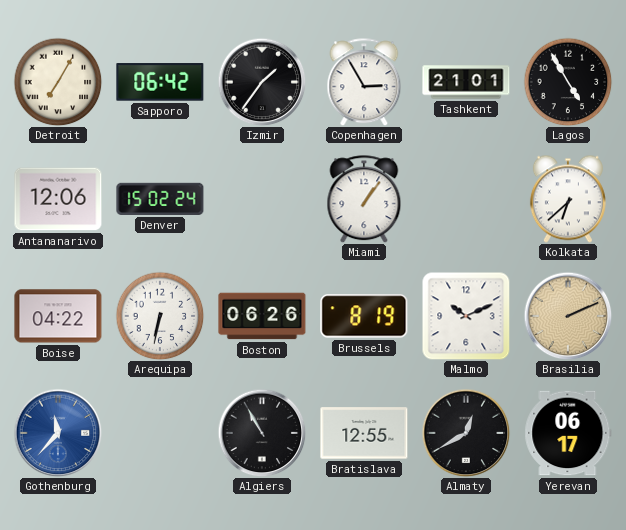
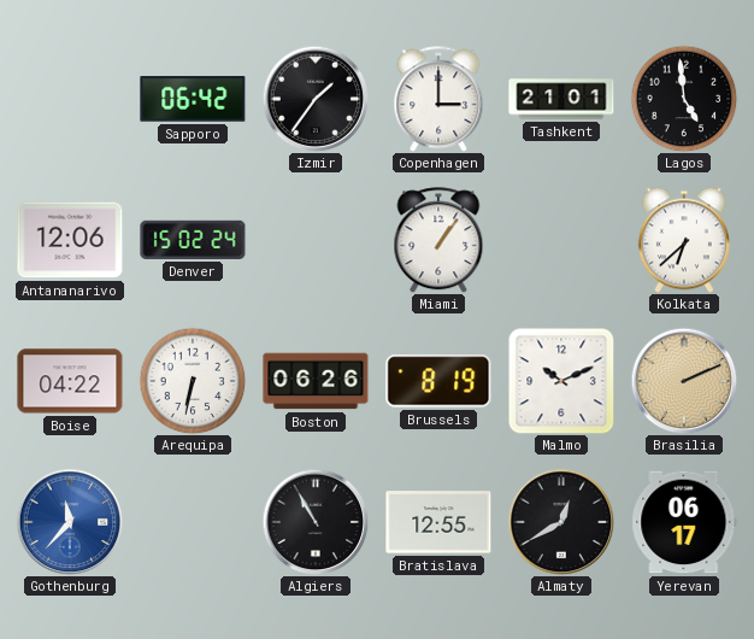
Detroit: 7:05 -> none
Copenhagen: 2:55 -> 3:00
Lagos: 4:55 -> 4:59
